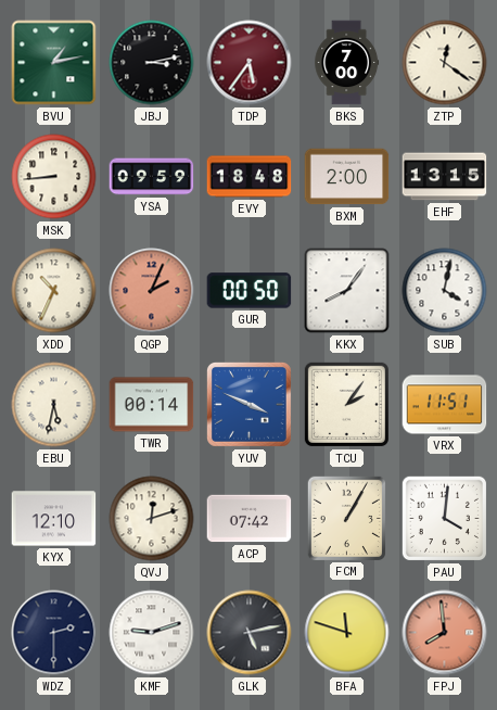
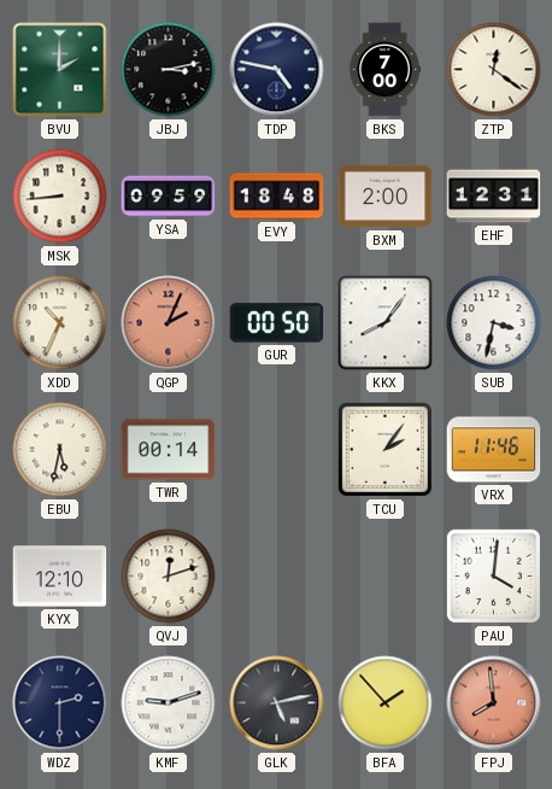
BVU: 1:13 -> 2:00
TDP: 5:36 -> 4:47
TDP dial: burgundy -> navy
EHF: 13:15 -> 12:31
SUB: 4:02 -> 3:32
YUV: 3:49 -> none
VRX: 11:51 -> 11:46
ACP: 07:42 -> none
FCM: 1:05 -> none
BFA: 11:48 -> 1:53
